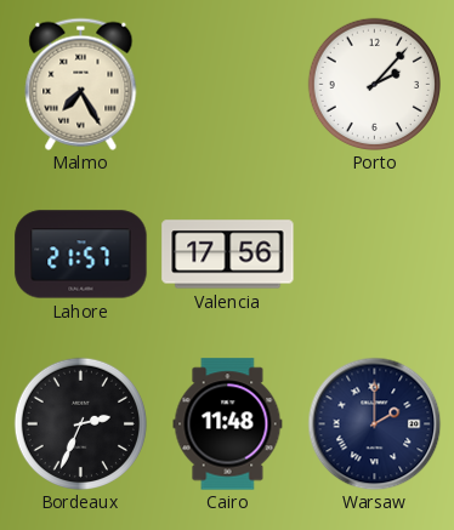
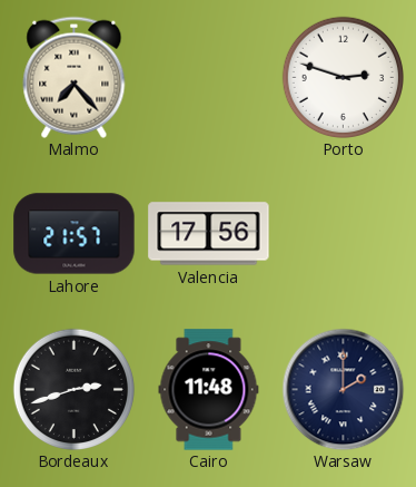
Malmo: 7:25 -> 7:23
Porto: 2:07 -> 2:48
Bordeaux: 2:34 -> 2:42
